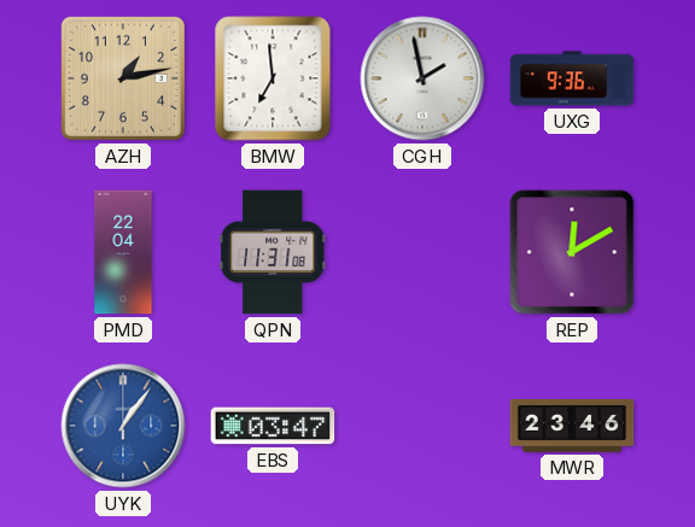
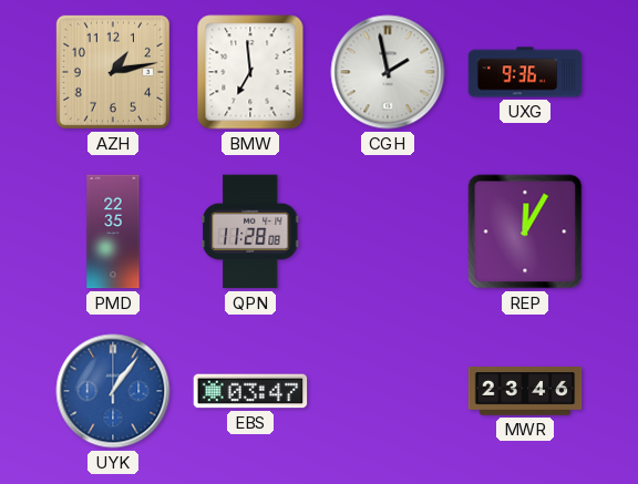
PMD: 22:04 -> 22:35
QPN: 11:31 -> 11:28
REP: 12:10 -> 12:05
